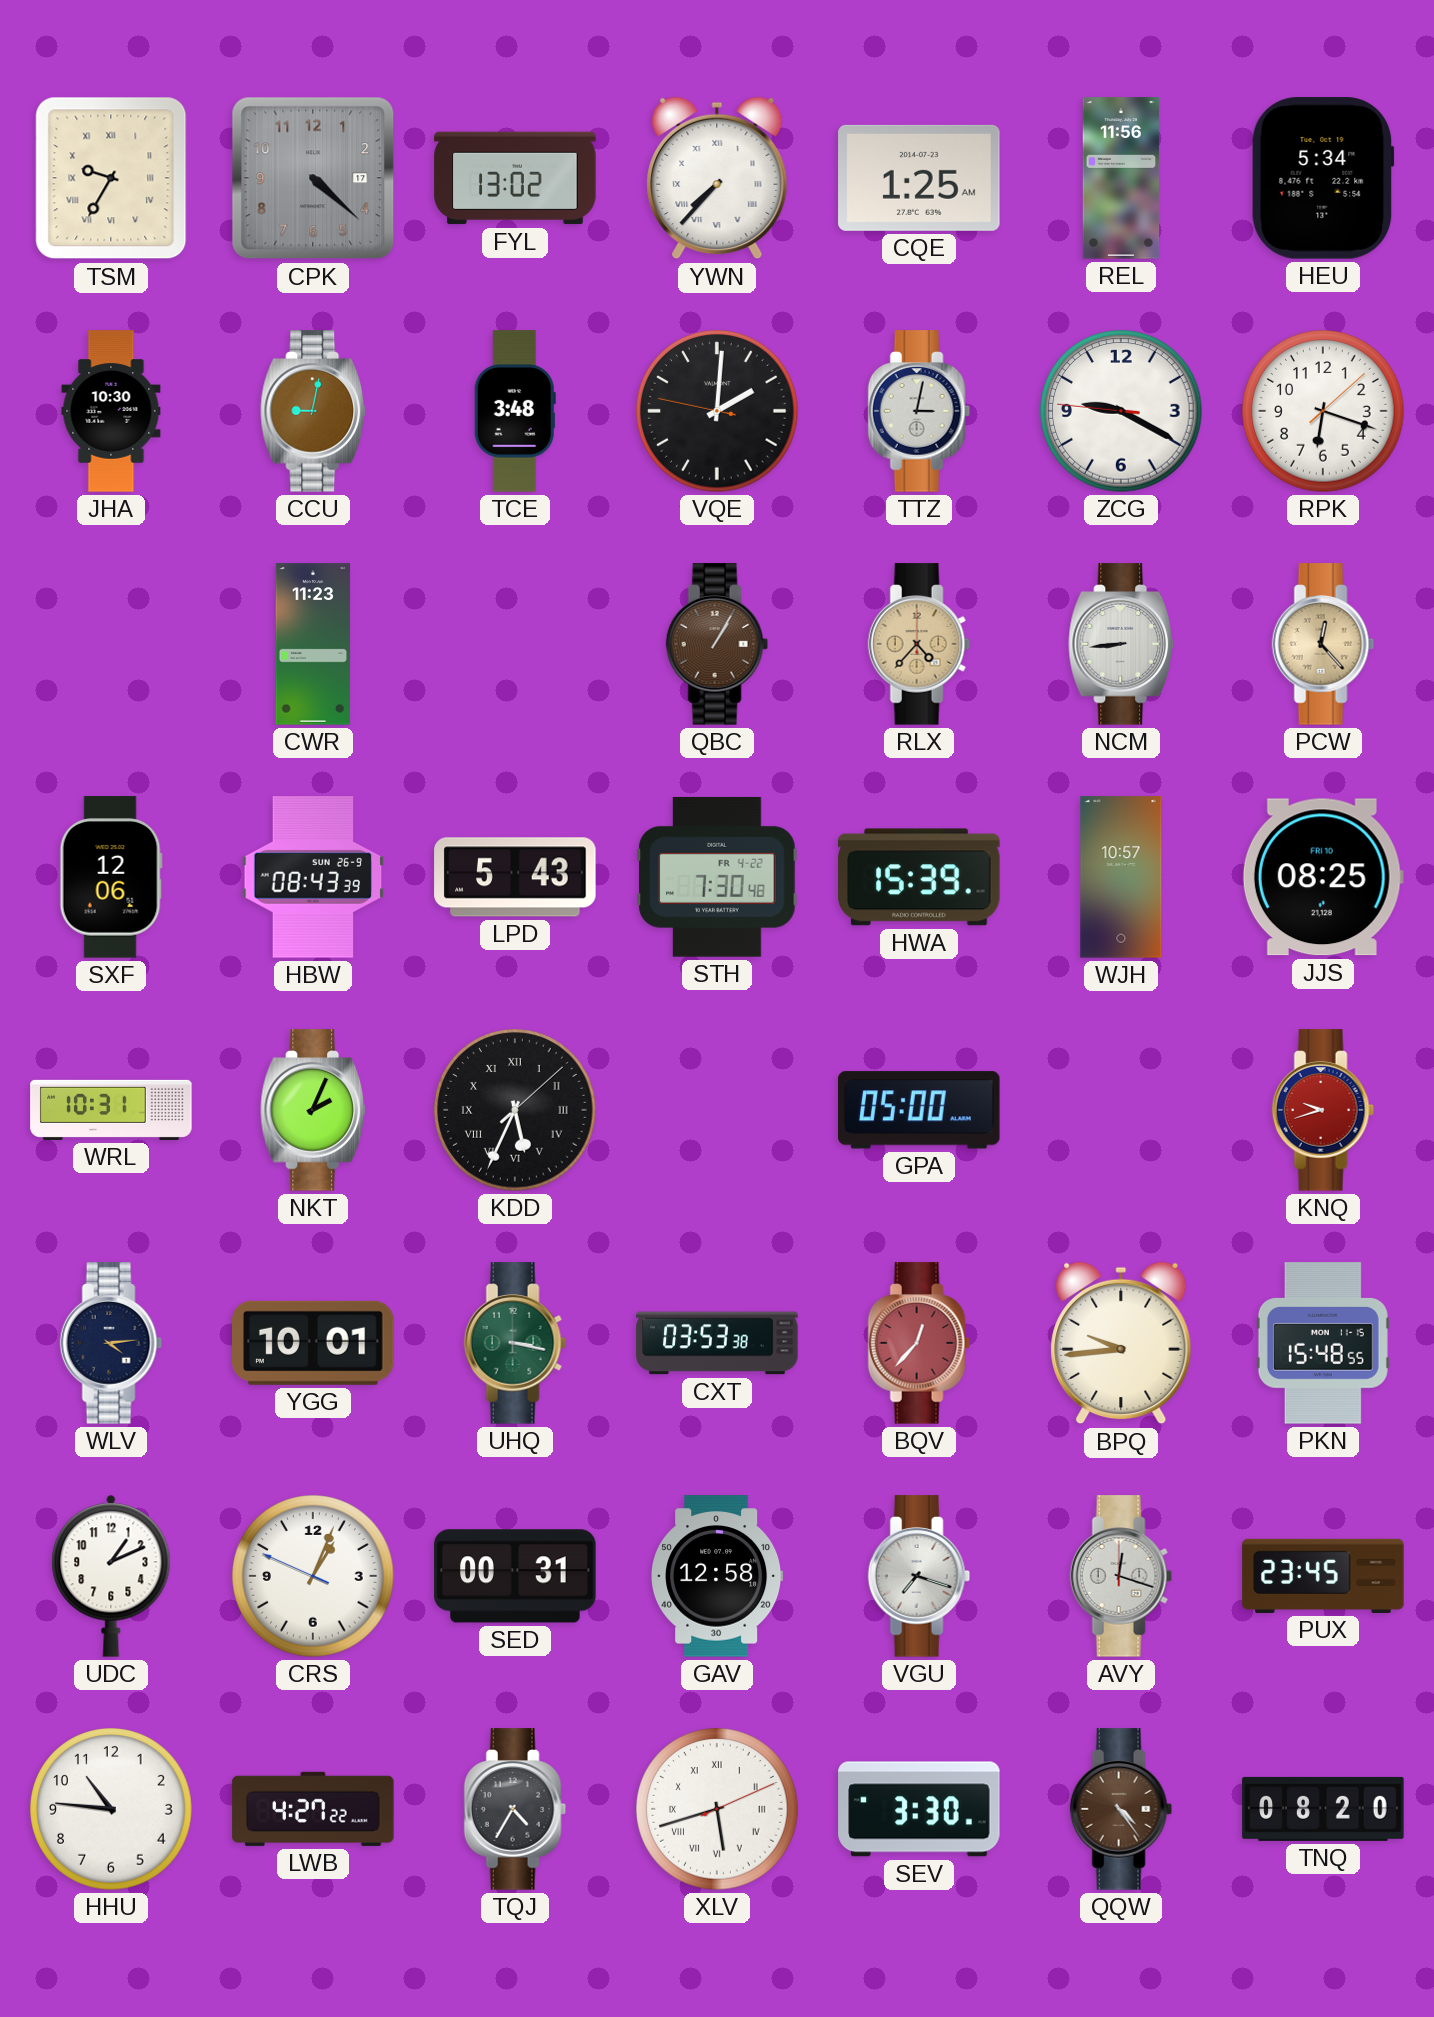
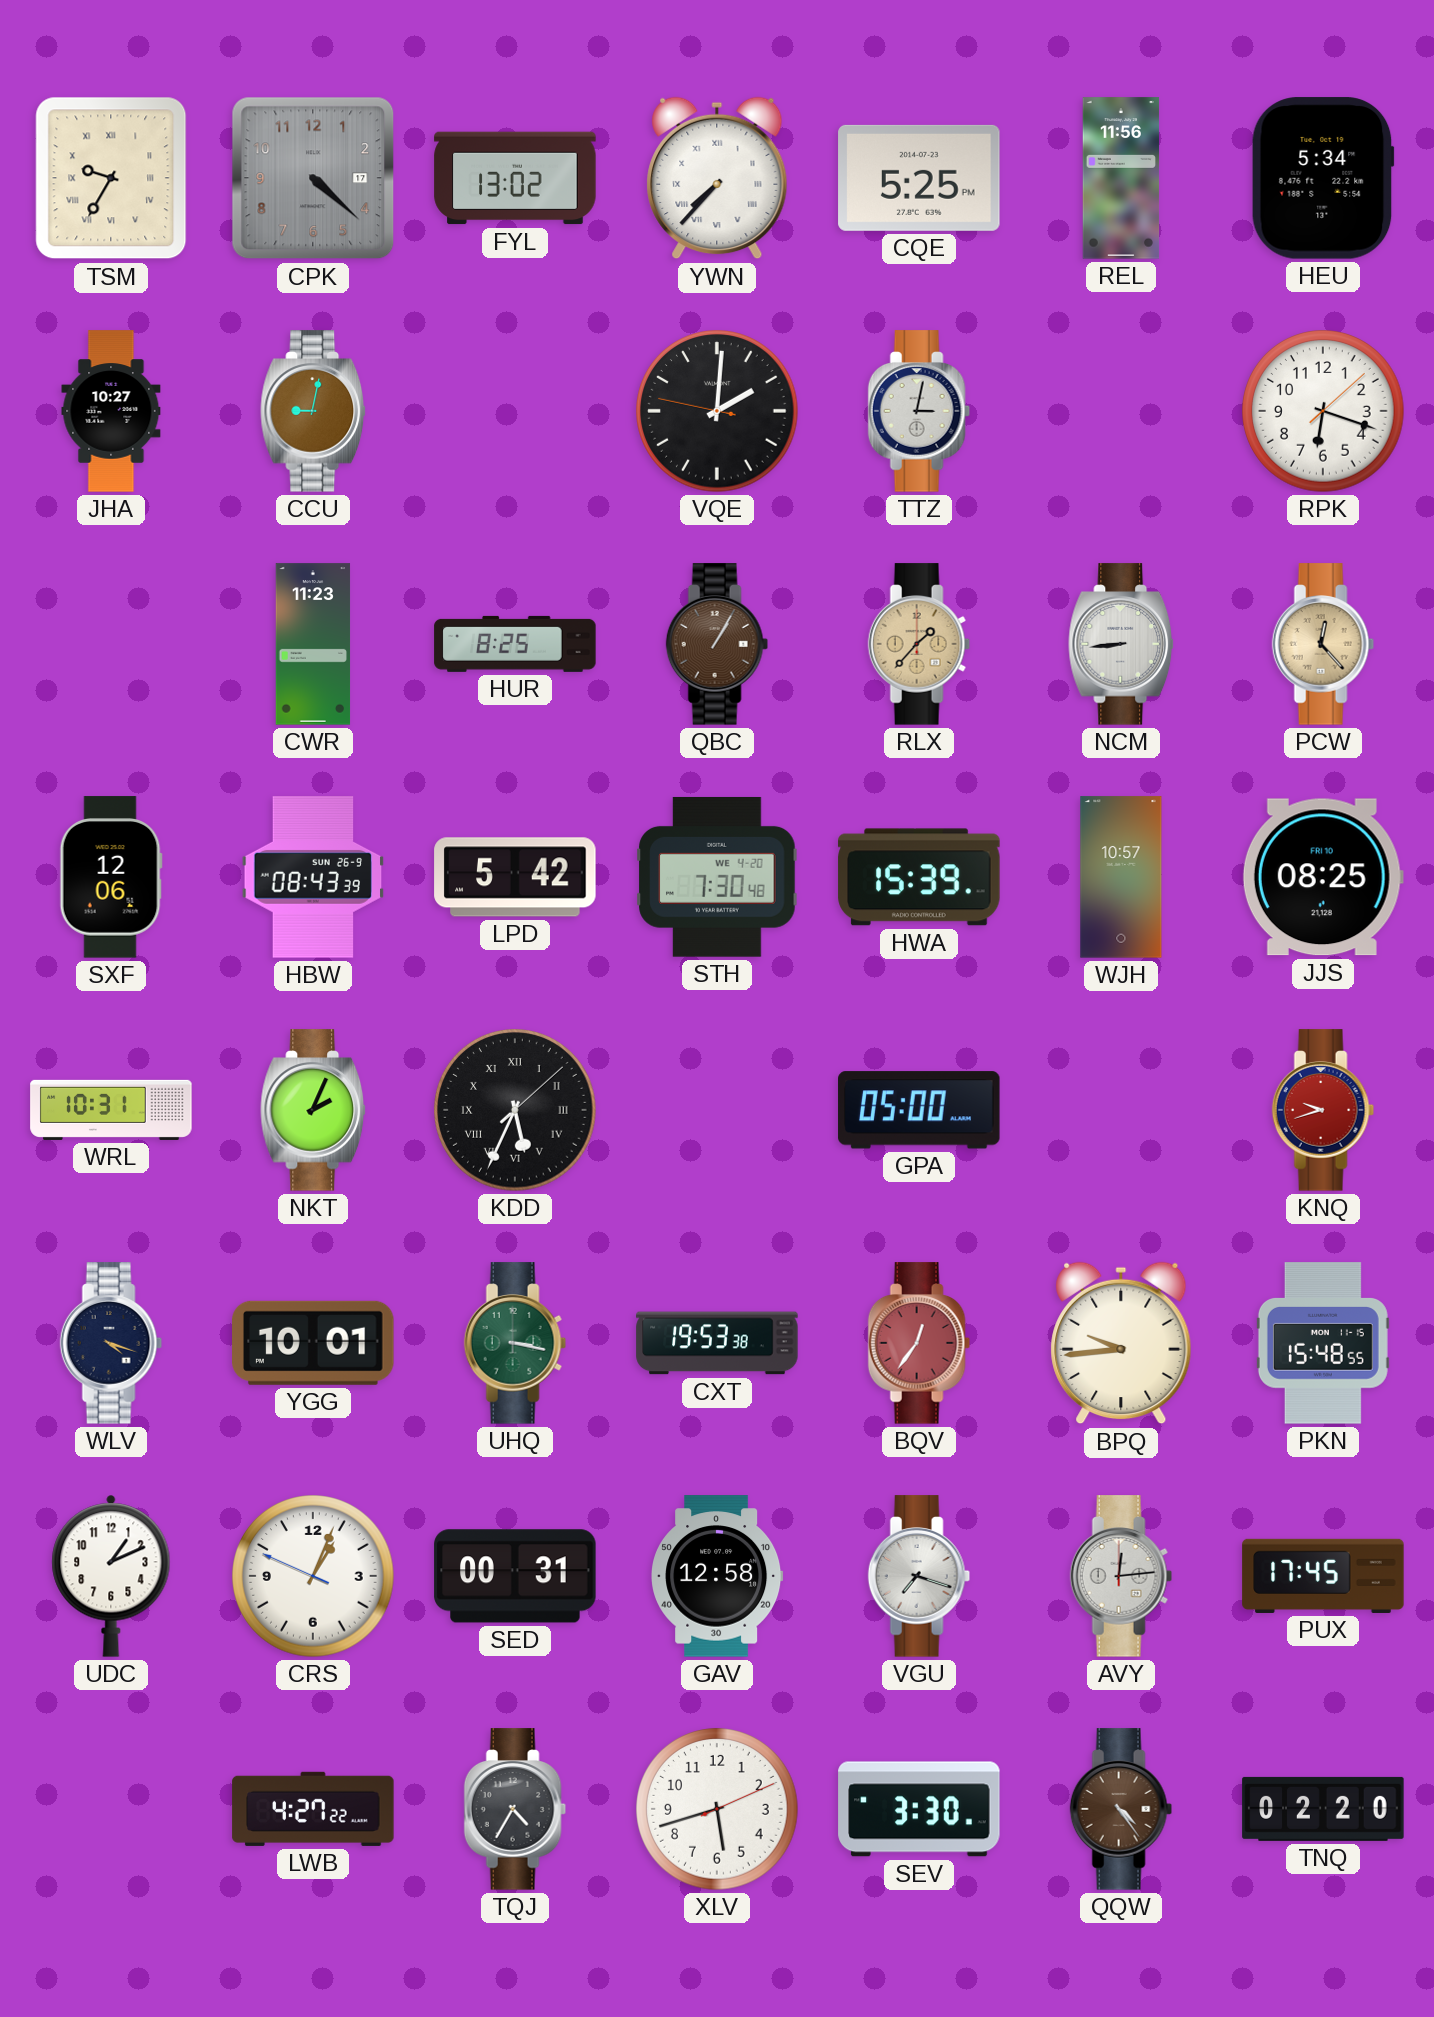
CQE: 1:25 -> 5:25
JHA: 10:30 -> 10:27
TCE: 3:48 -> none
ZCG: 9:19 -> none
HUR: none -> 8:25
RLX: 4:37 -> 1:37
LPD: 5:43 -> 5:42
STH date: FR 4-22 -> WE 4-20
WLV: 4:14 -> 4:18
CXT: 03:53 -> 19:53
BQV: 12:37 -> 12:36
AVY: 12:18 -> 12:14
PUX: 23:45 -> 17:45
HHU: 10:46 -> none
XLV numerals: Roman -> Arabic
TNQ: 08:20 -> 02:20
